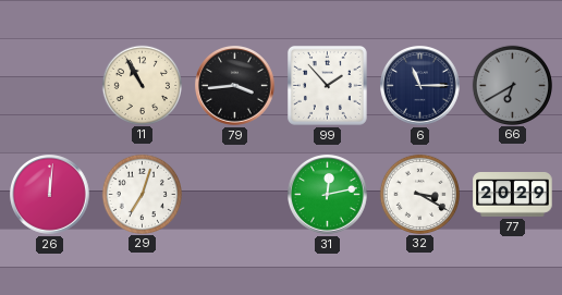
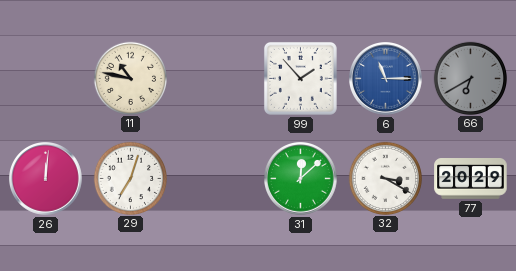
11: 10:55 -> 10:47
79: 3:44 -> none
6 dial: navy -> blue
31: 12:13 -> 12:08
